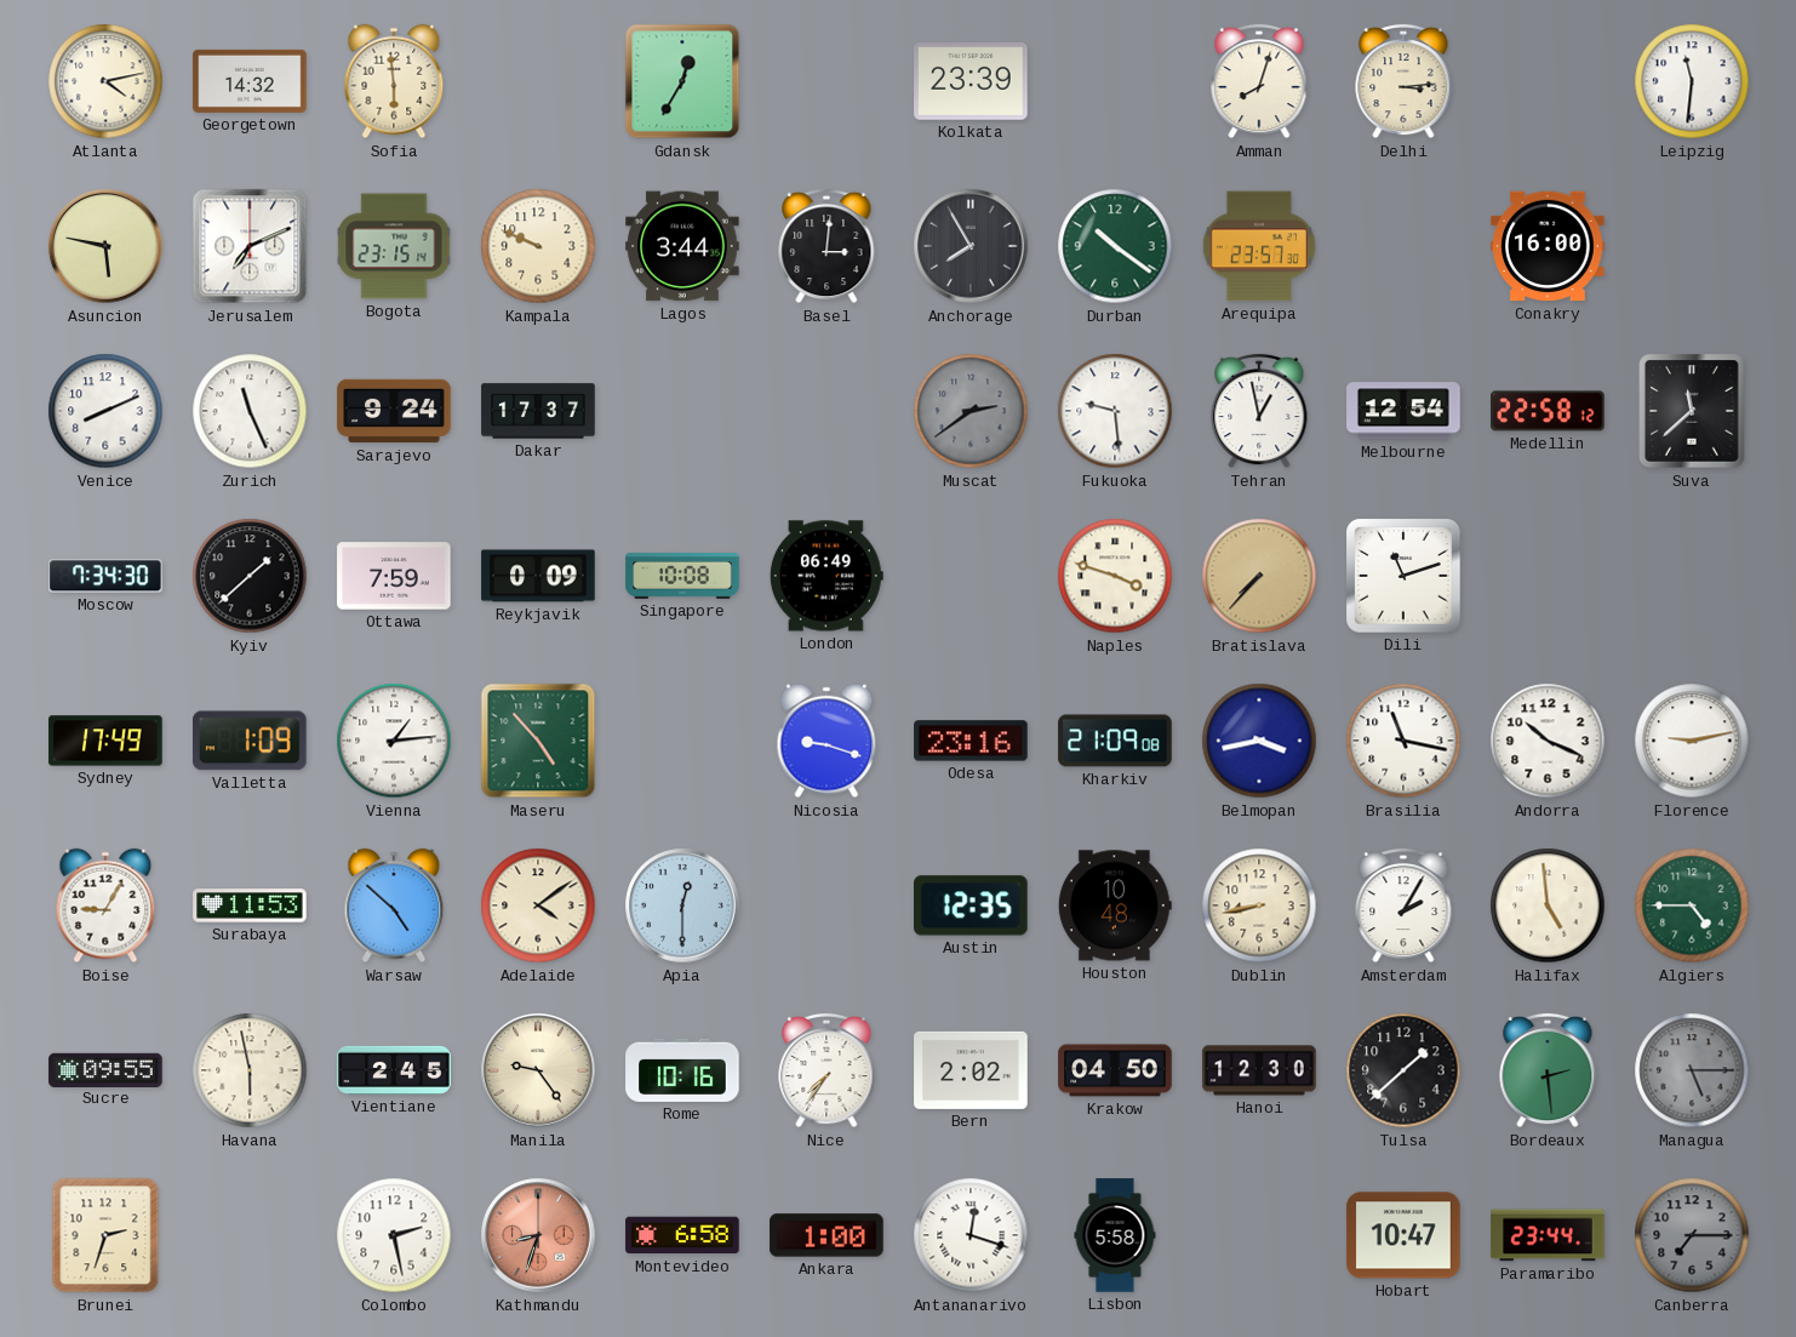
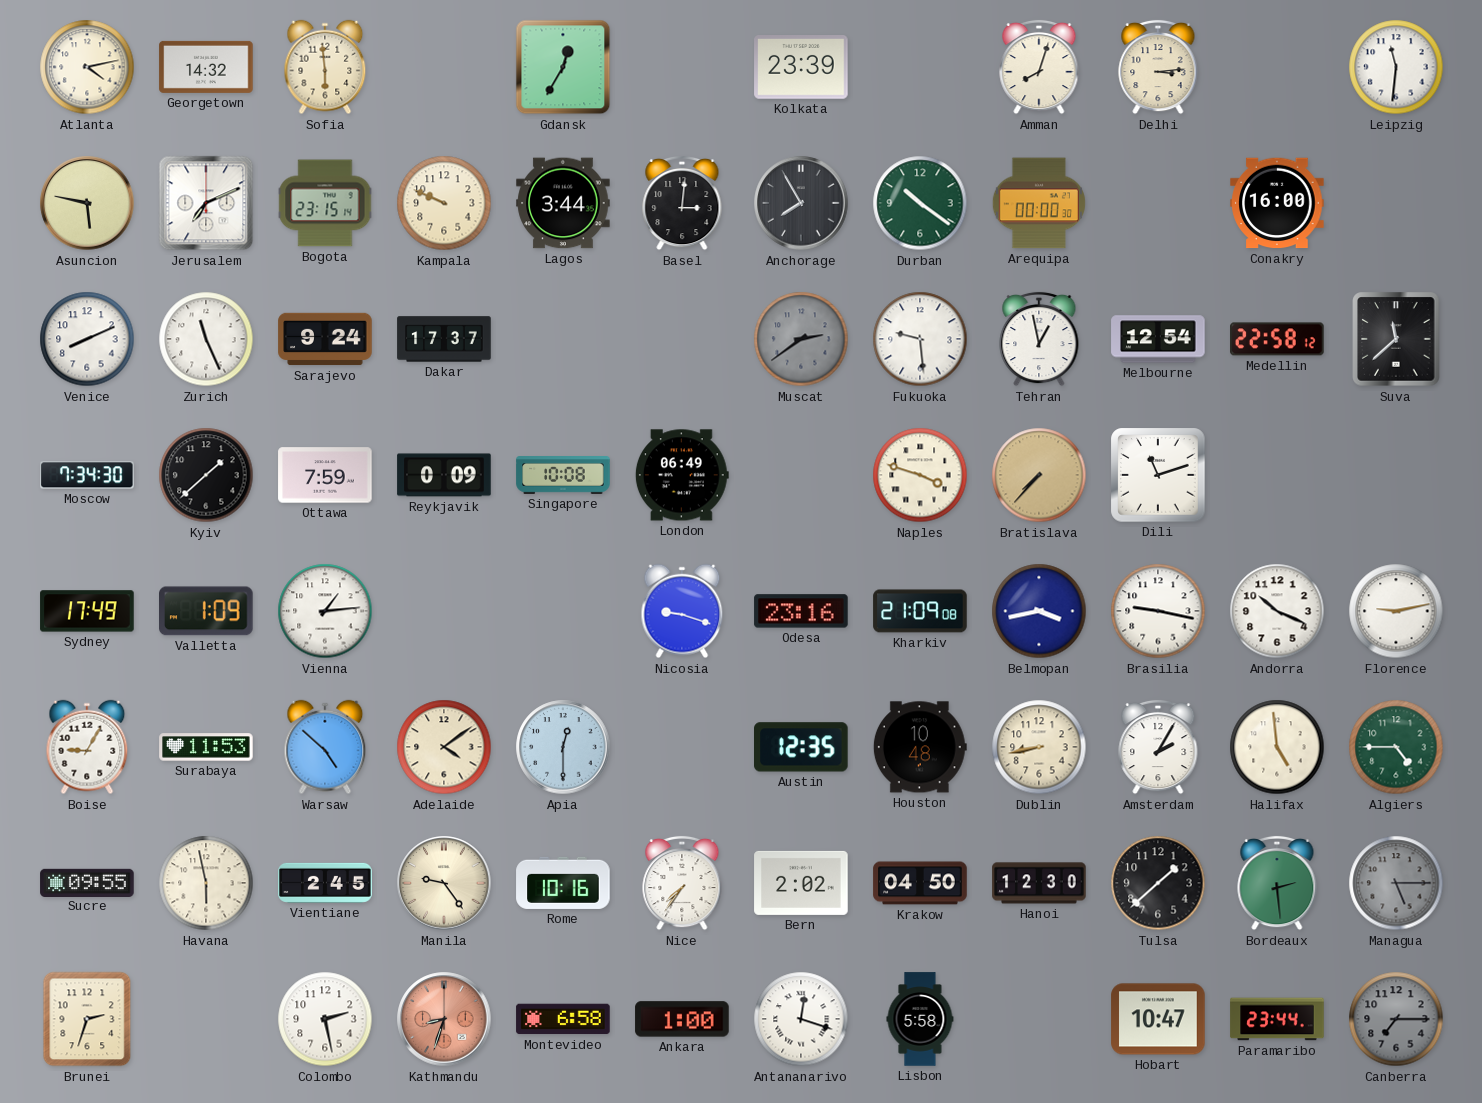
Arequipa: 23:57 -> 00:00
Maseru: 4:53 -> none
Brasilia: 11:17 -> 9:17
